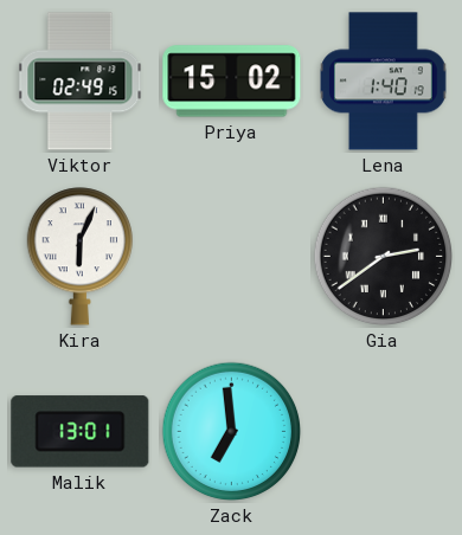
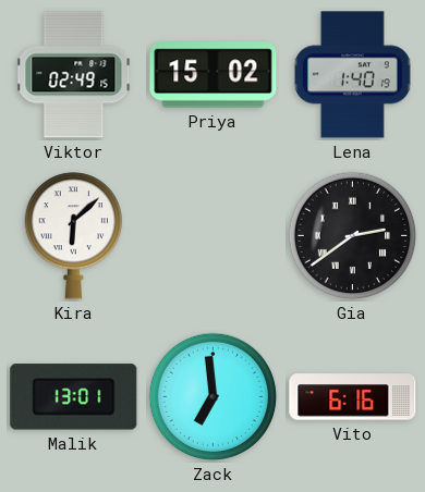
Kira: 6:04 -> 6:08
Vito: none -> 6:16
